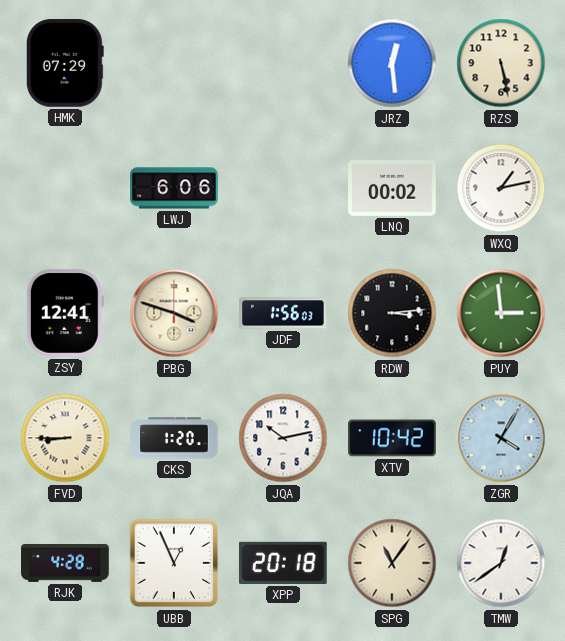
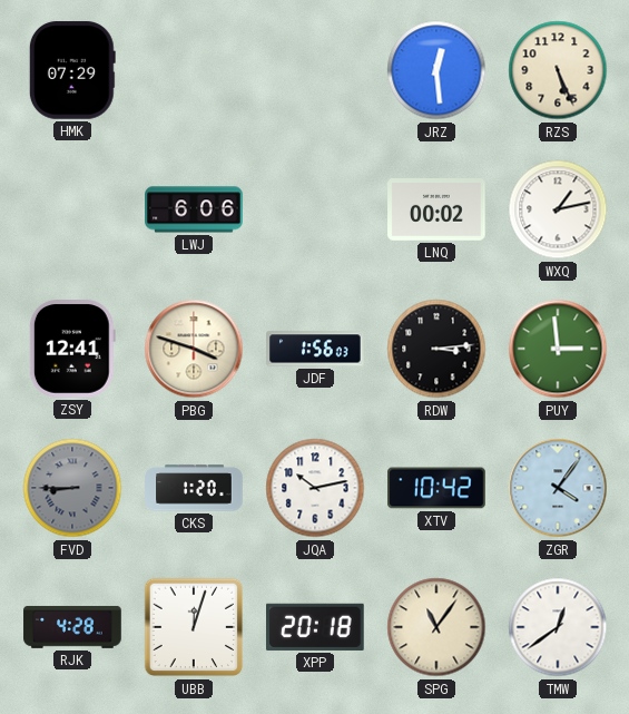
RZS: 5:28 -> 5:26
FVD dial: cream -> grey
ZGR: 4:05 -> 4:06
UBB: 12:56 -> 12:03
